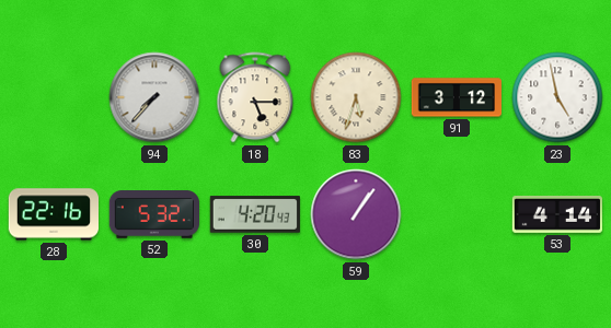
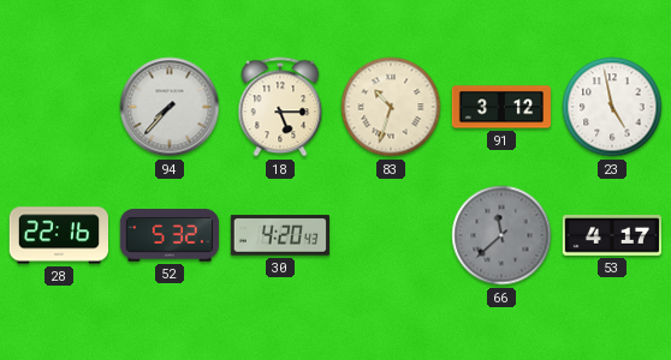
83: 5:33 -> 10:33
59: 1:06 -> none
66: none -> 11:38
53: 4:14 -> 4:17
